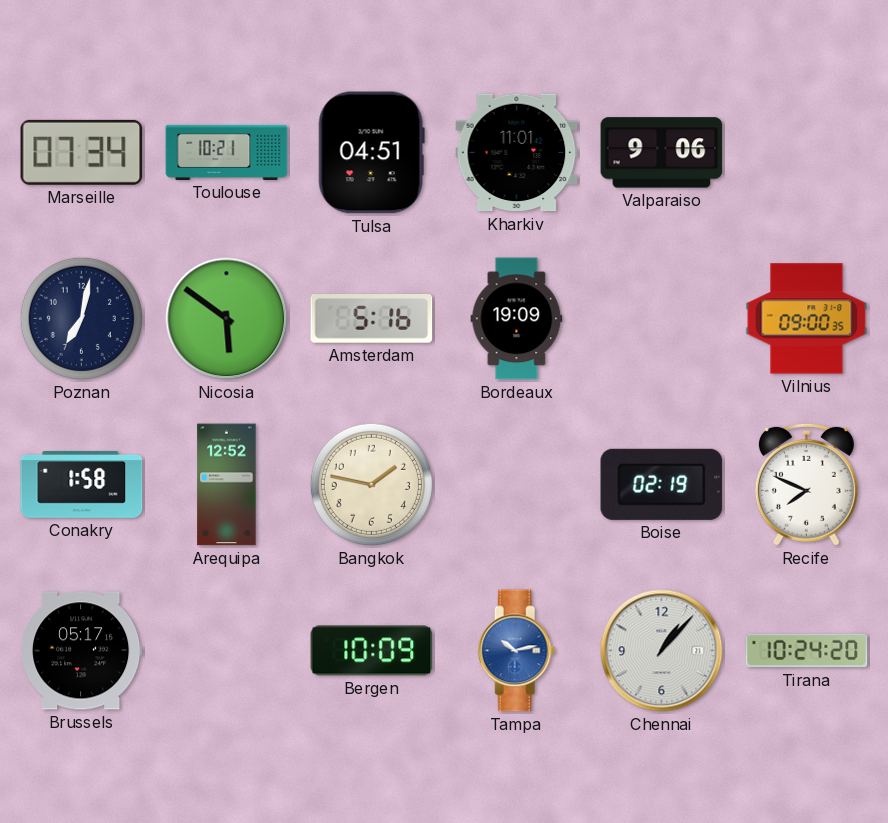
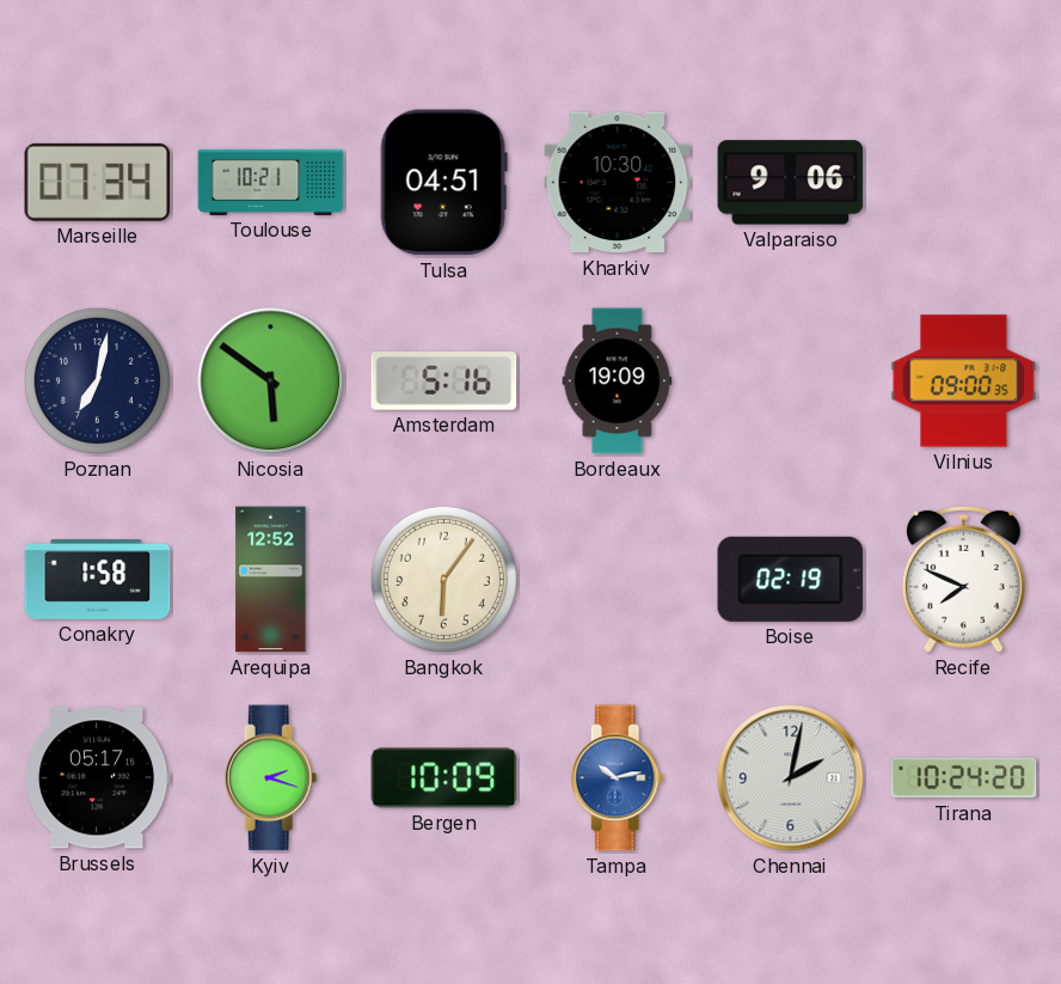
Kharkiv: 11:01 -> 10:30
Bangkok: 1:47 -> 6:06
Kyiv: none -> 2:18
Chennai: 1:07 -> 2:02
